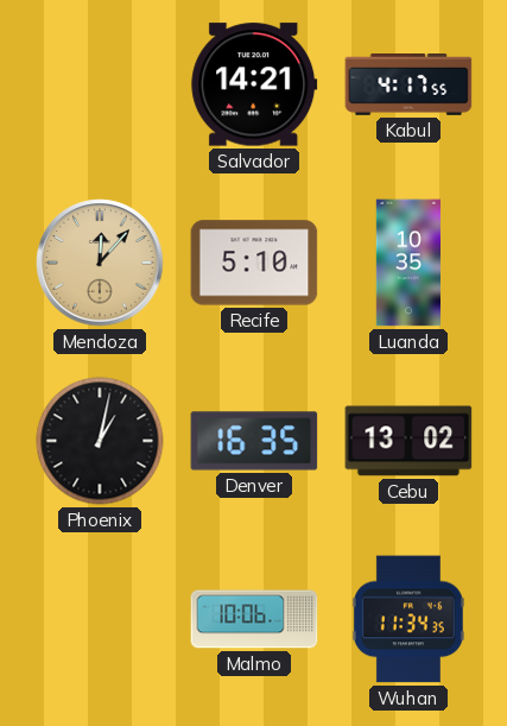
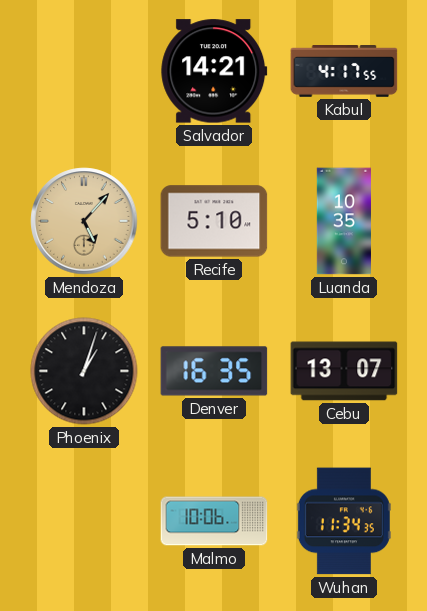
Mendoza: 12:07 -> 5:07
Phoenix: 1:02 -> 1:03
Cebu: 13:02 -> 13:07
